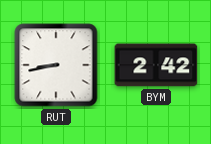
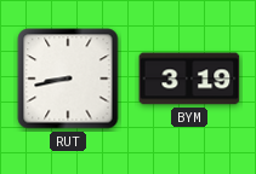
BYM: 2:42 -> 3:19
